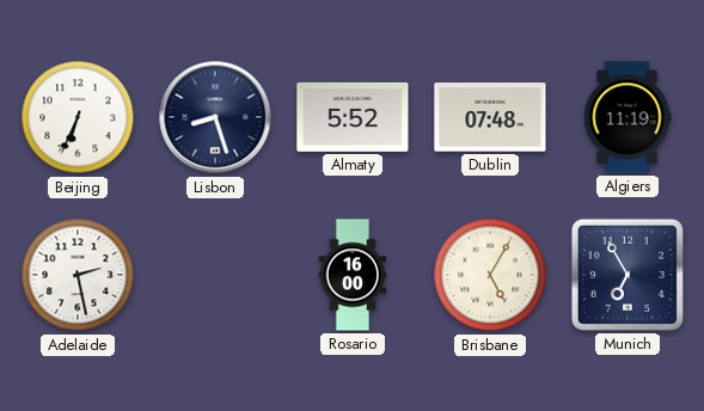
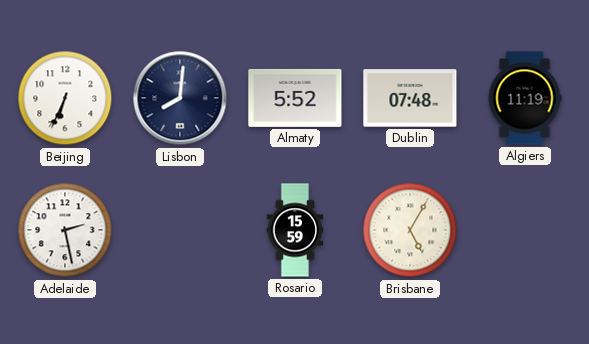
Lisbon: 8:27 -> 8:01
Rosario: 16:00 -> 15:59
Munich: 6:55 -> none
